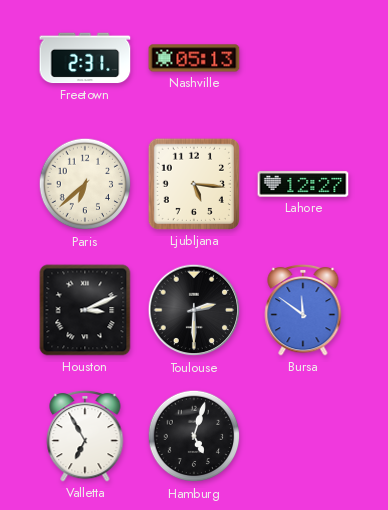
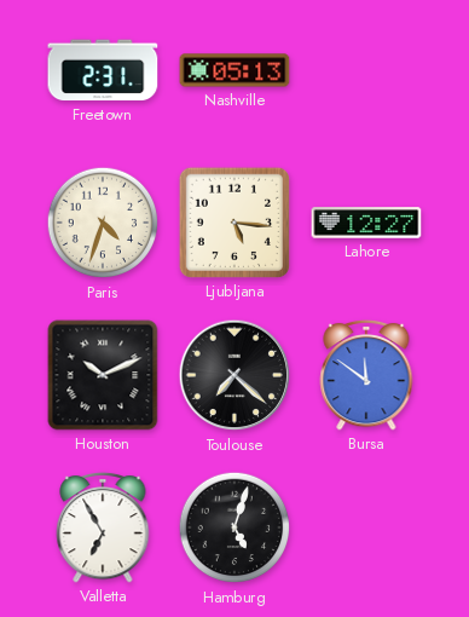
Paris: 6:38 -> 4:33
Houston: 3:11 -> 10:11
Toulouse: 2:30 -> 7:22
